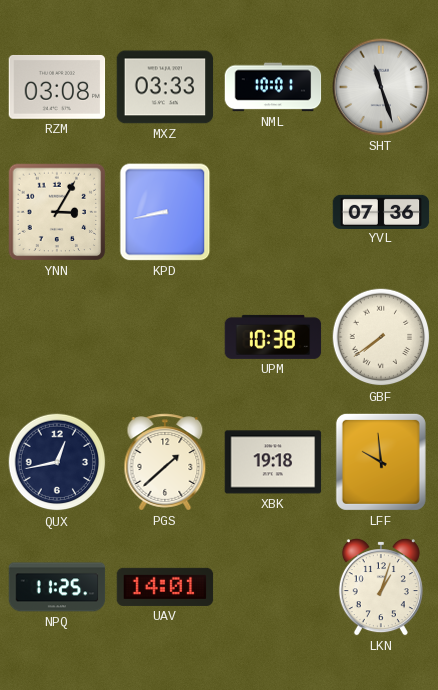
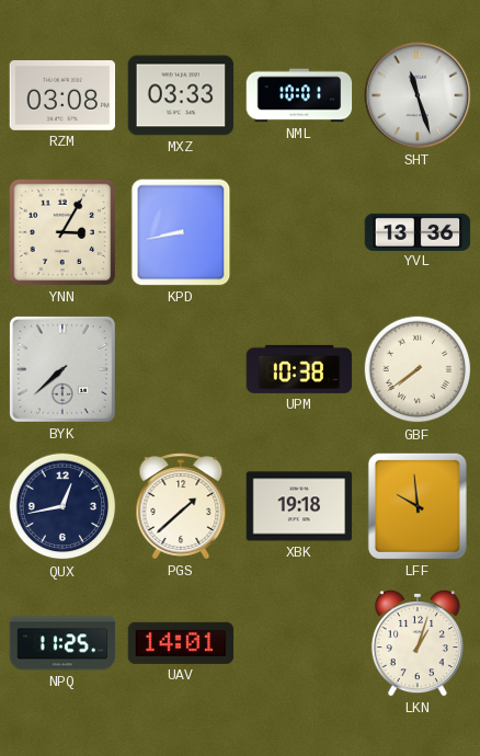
YVL: 07:36 -> 13:36
BYK: none -> 7:38
